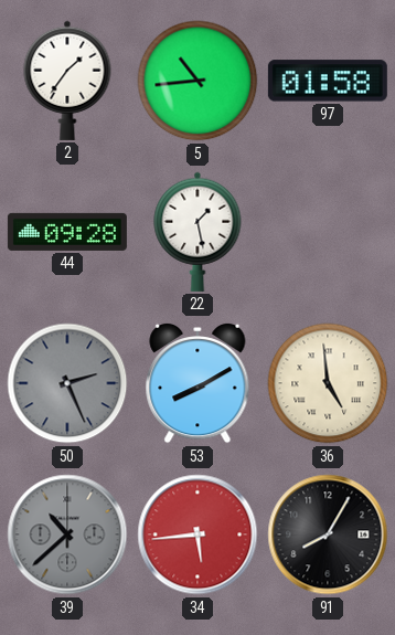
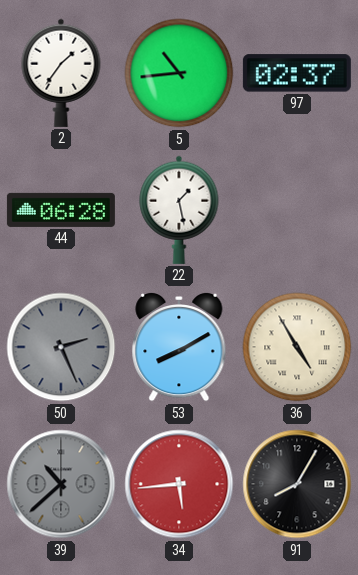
97: 01:58 -> 02:37
44: 09:28 -> 06:28
36: 4:59 -> 4:55
